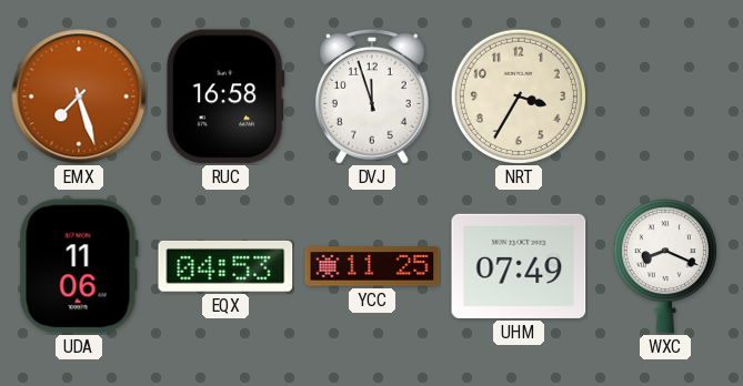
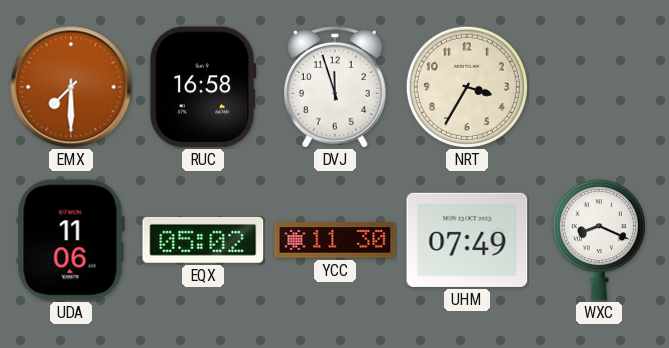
EMX: 7:27 -> 7:30
EQX: 04:53 -> 05:02
YCC: 11:25 -> 11:30
